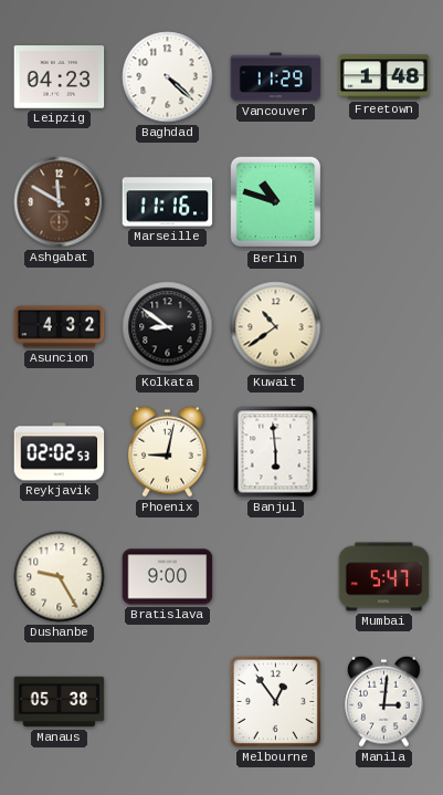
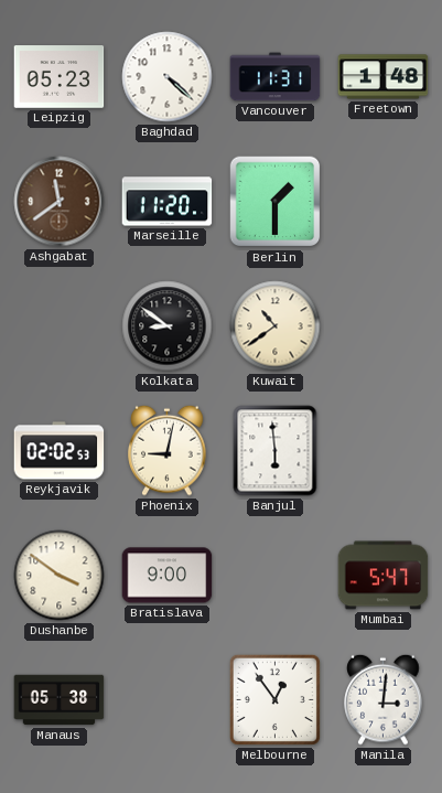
Leipzig: 04:23 -> 05:23
Vancouver: 11:29 -> 11:31
Ashgabat: 11:50 -> 11:39
Marseille: 11:16 -> 11:20
Berlin: 10:48 -> 1:30
Asuncion: 4:32 -> none
Dushanbe: 9:25 -> 3:51
